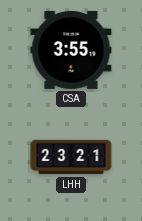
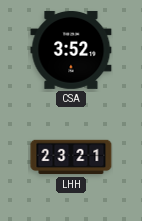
CSA: 3:55 -> 3:52
